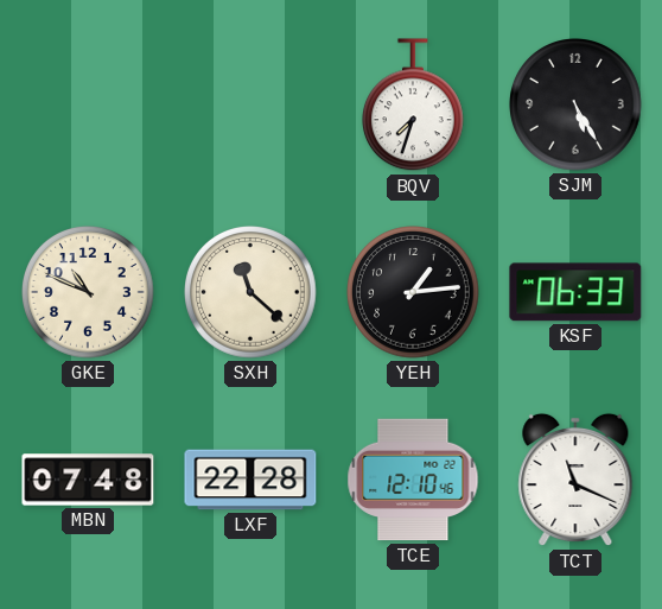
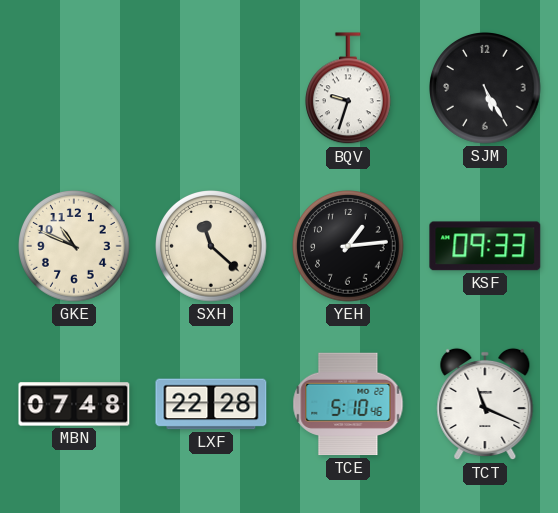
BQV: 7:33 -> 9:33
KSF: 06:33 -> 09:33
TCE: 12:10 -> 5:10
